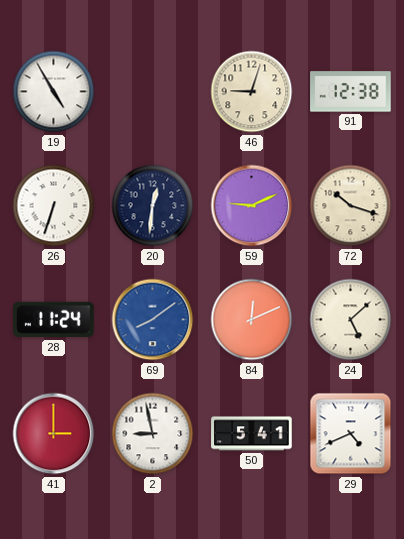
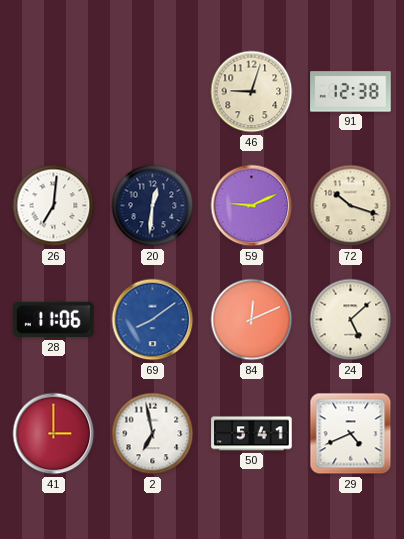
19: 4:55 -> none
26: 6:33 -> 7:01
28: 11:24 -> 11:06
2: 8:58 -> 6:58
